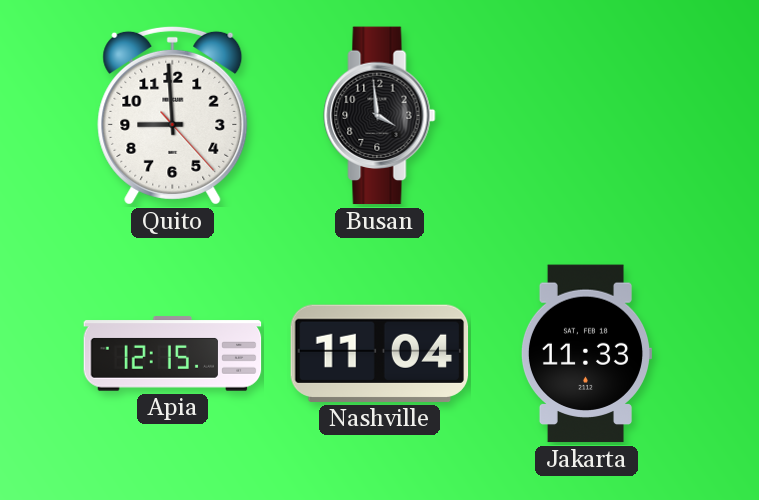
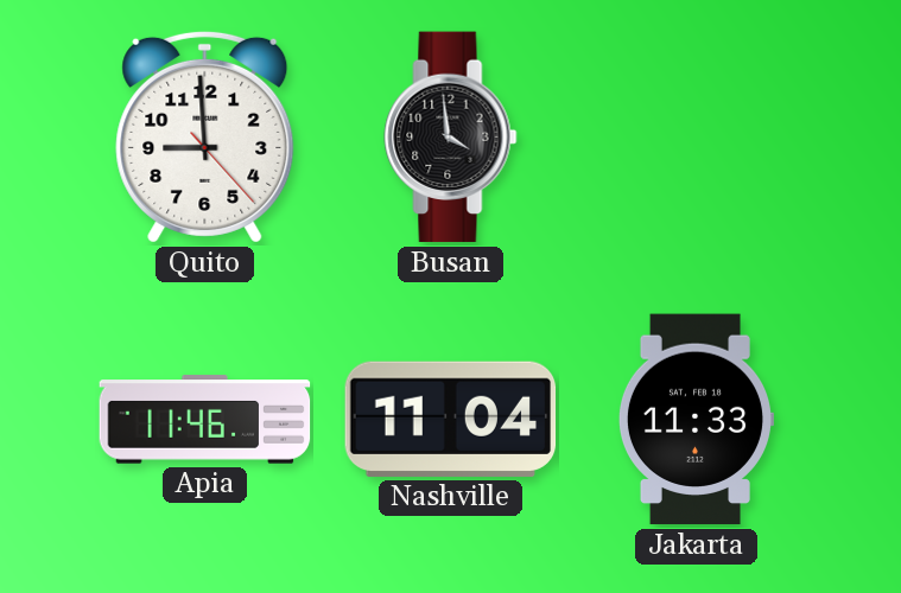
Apia: 12:15 -> 11:46
